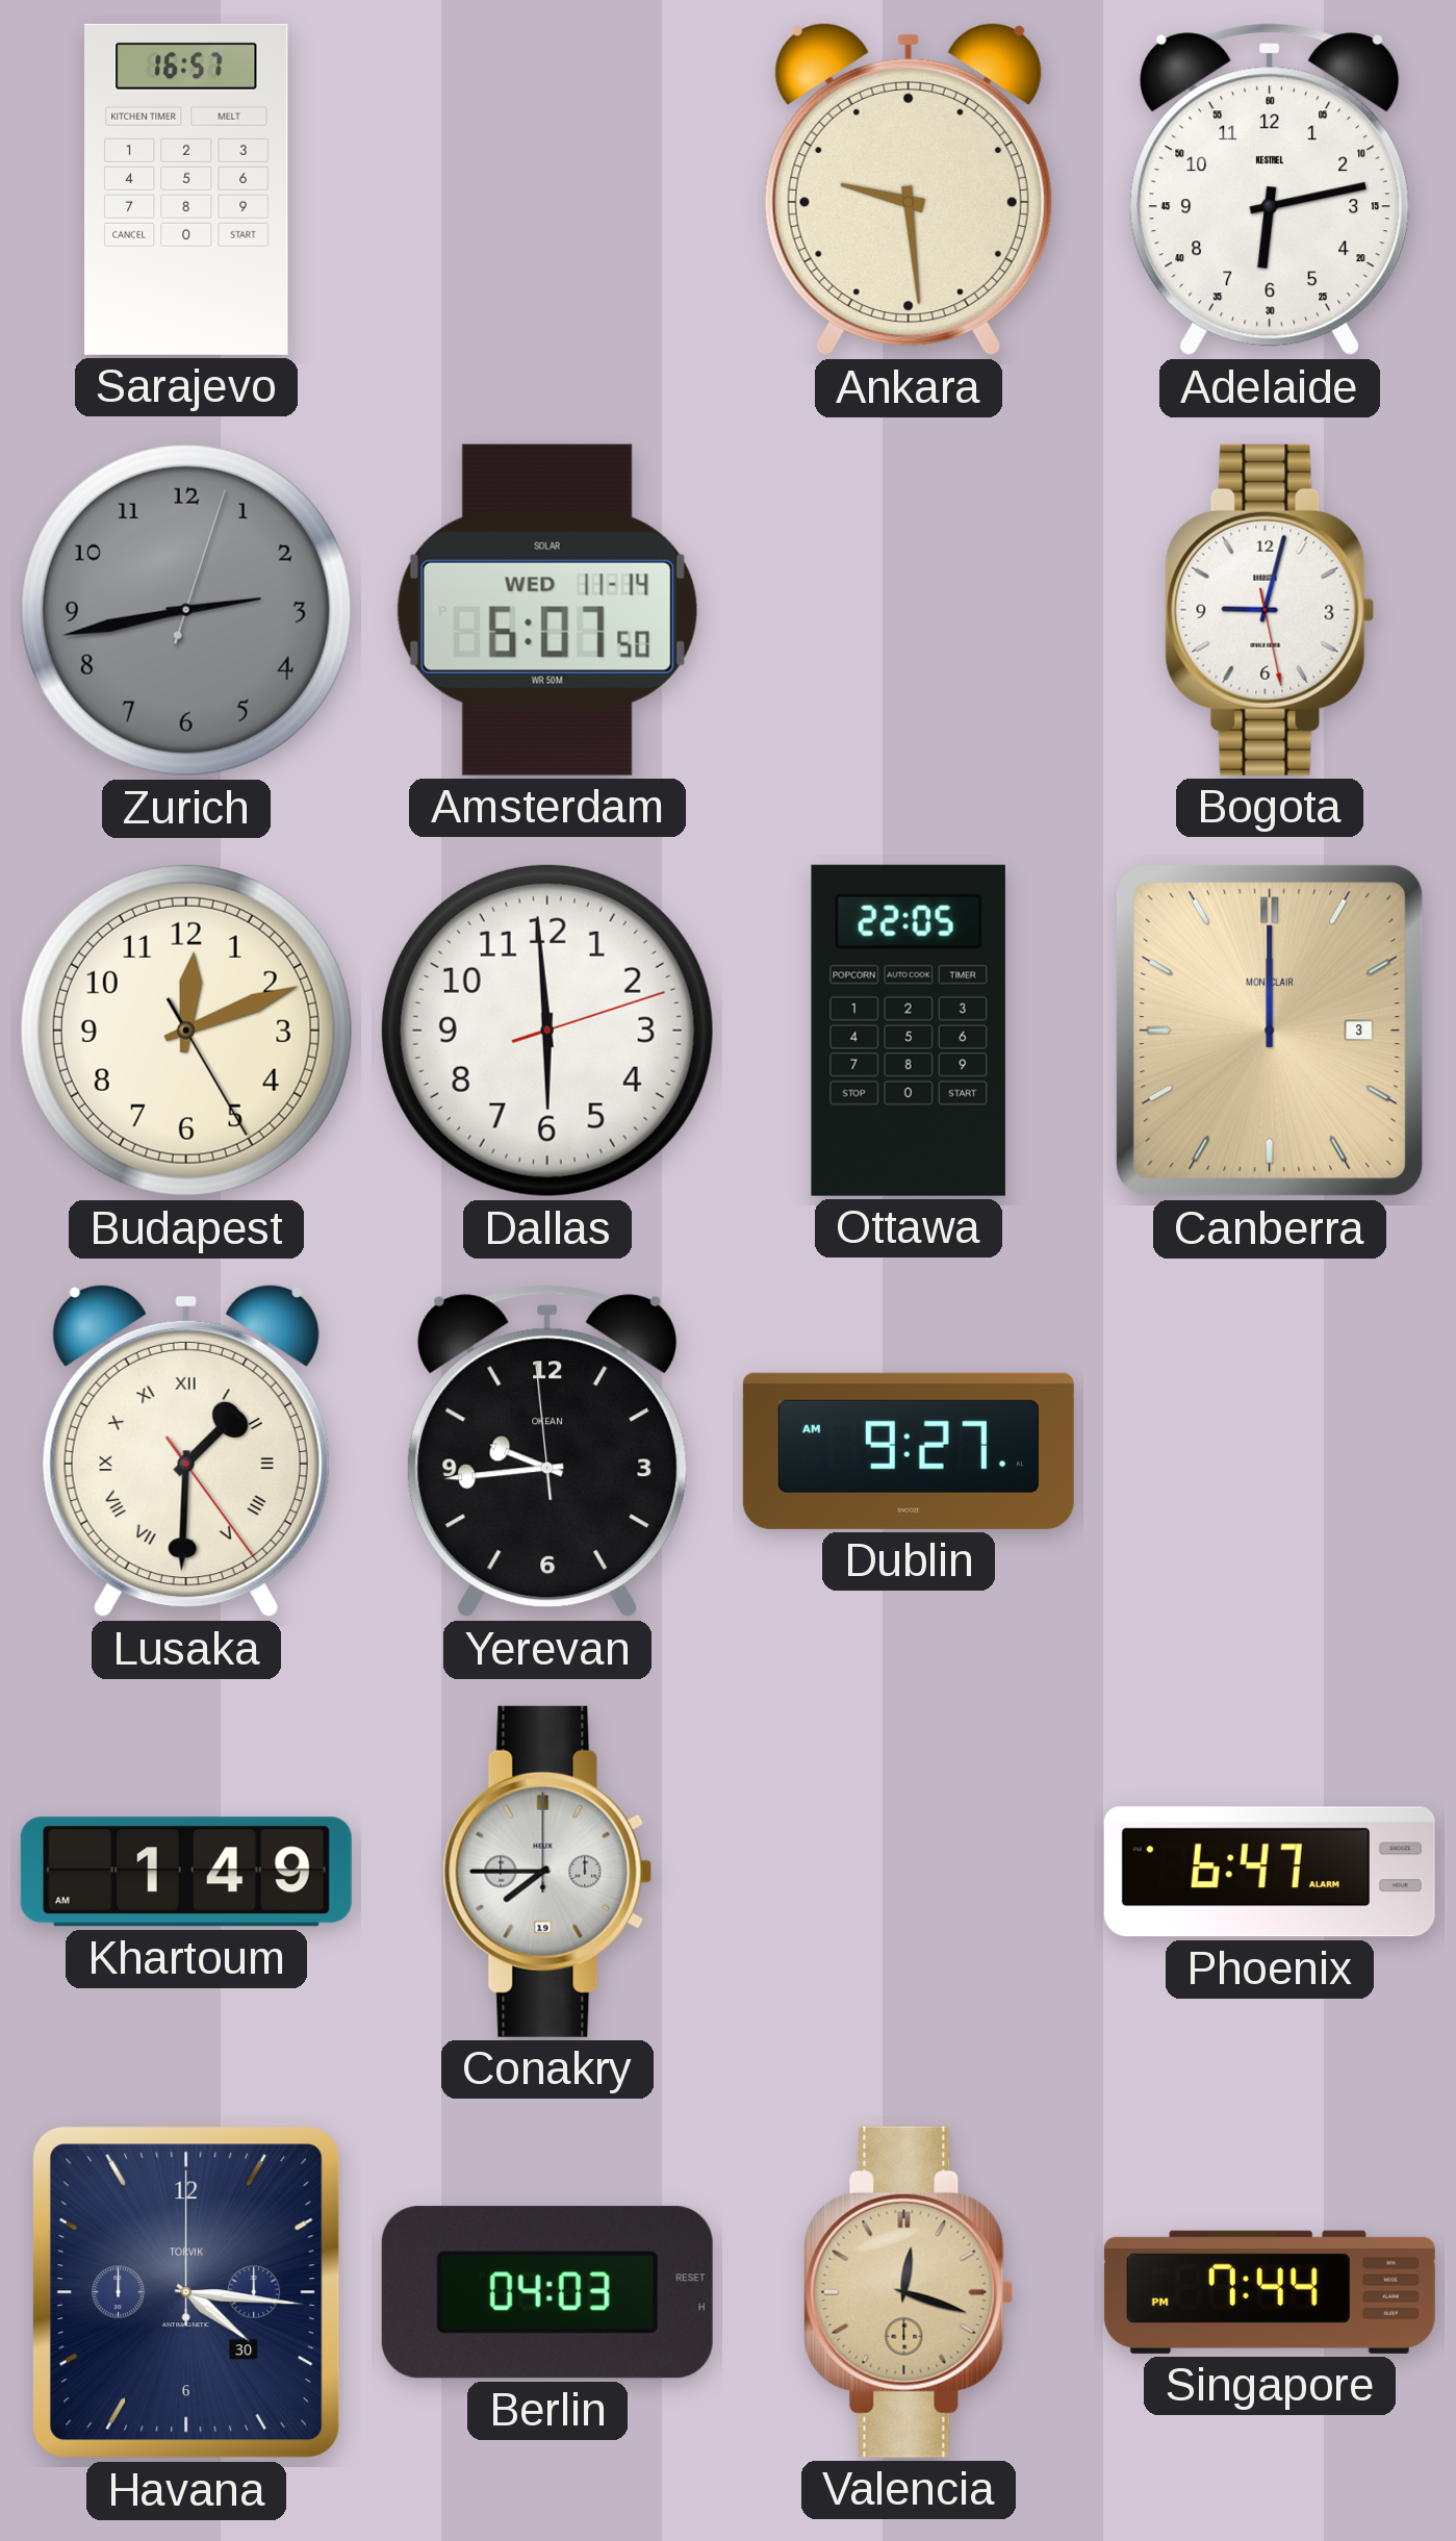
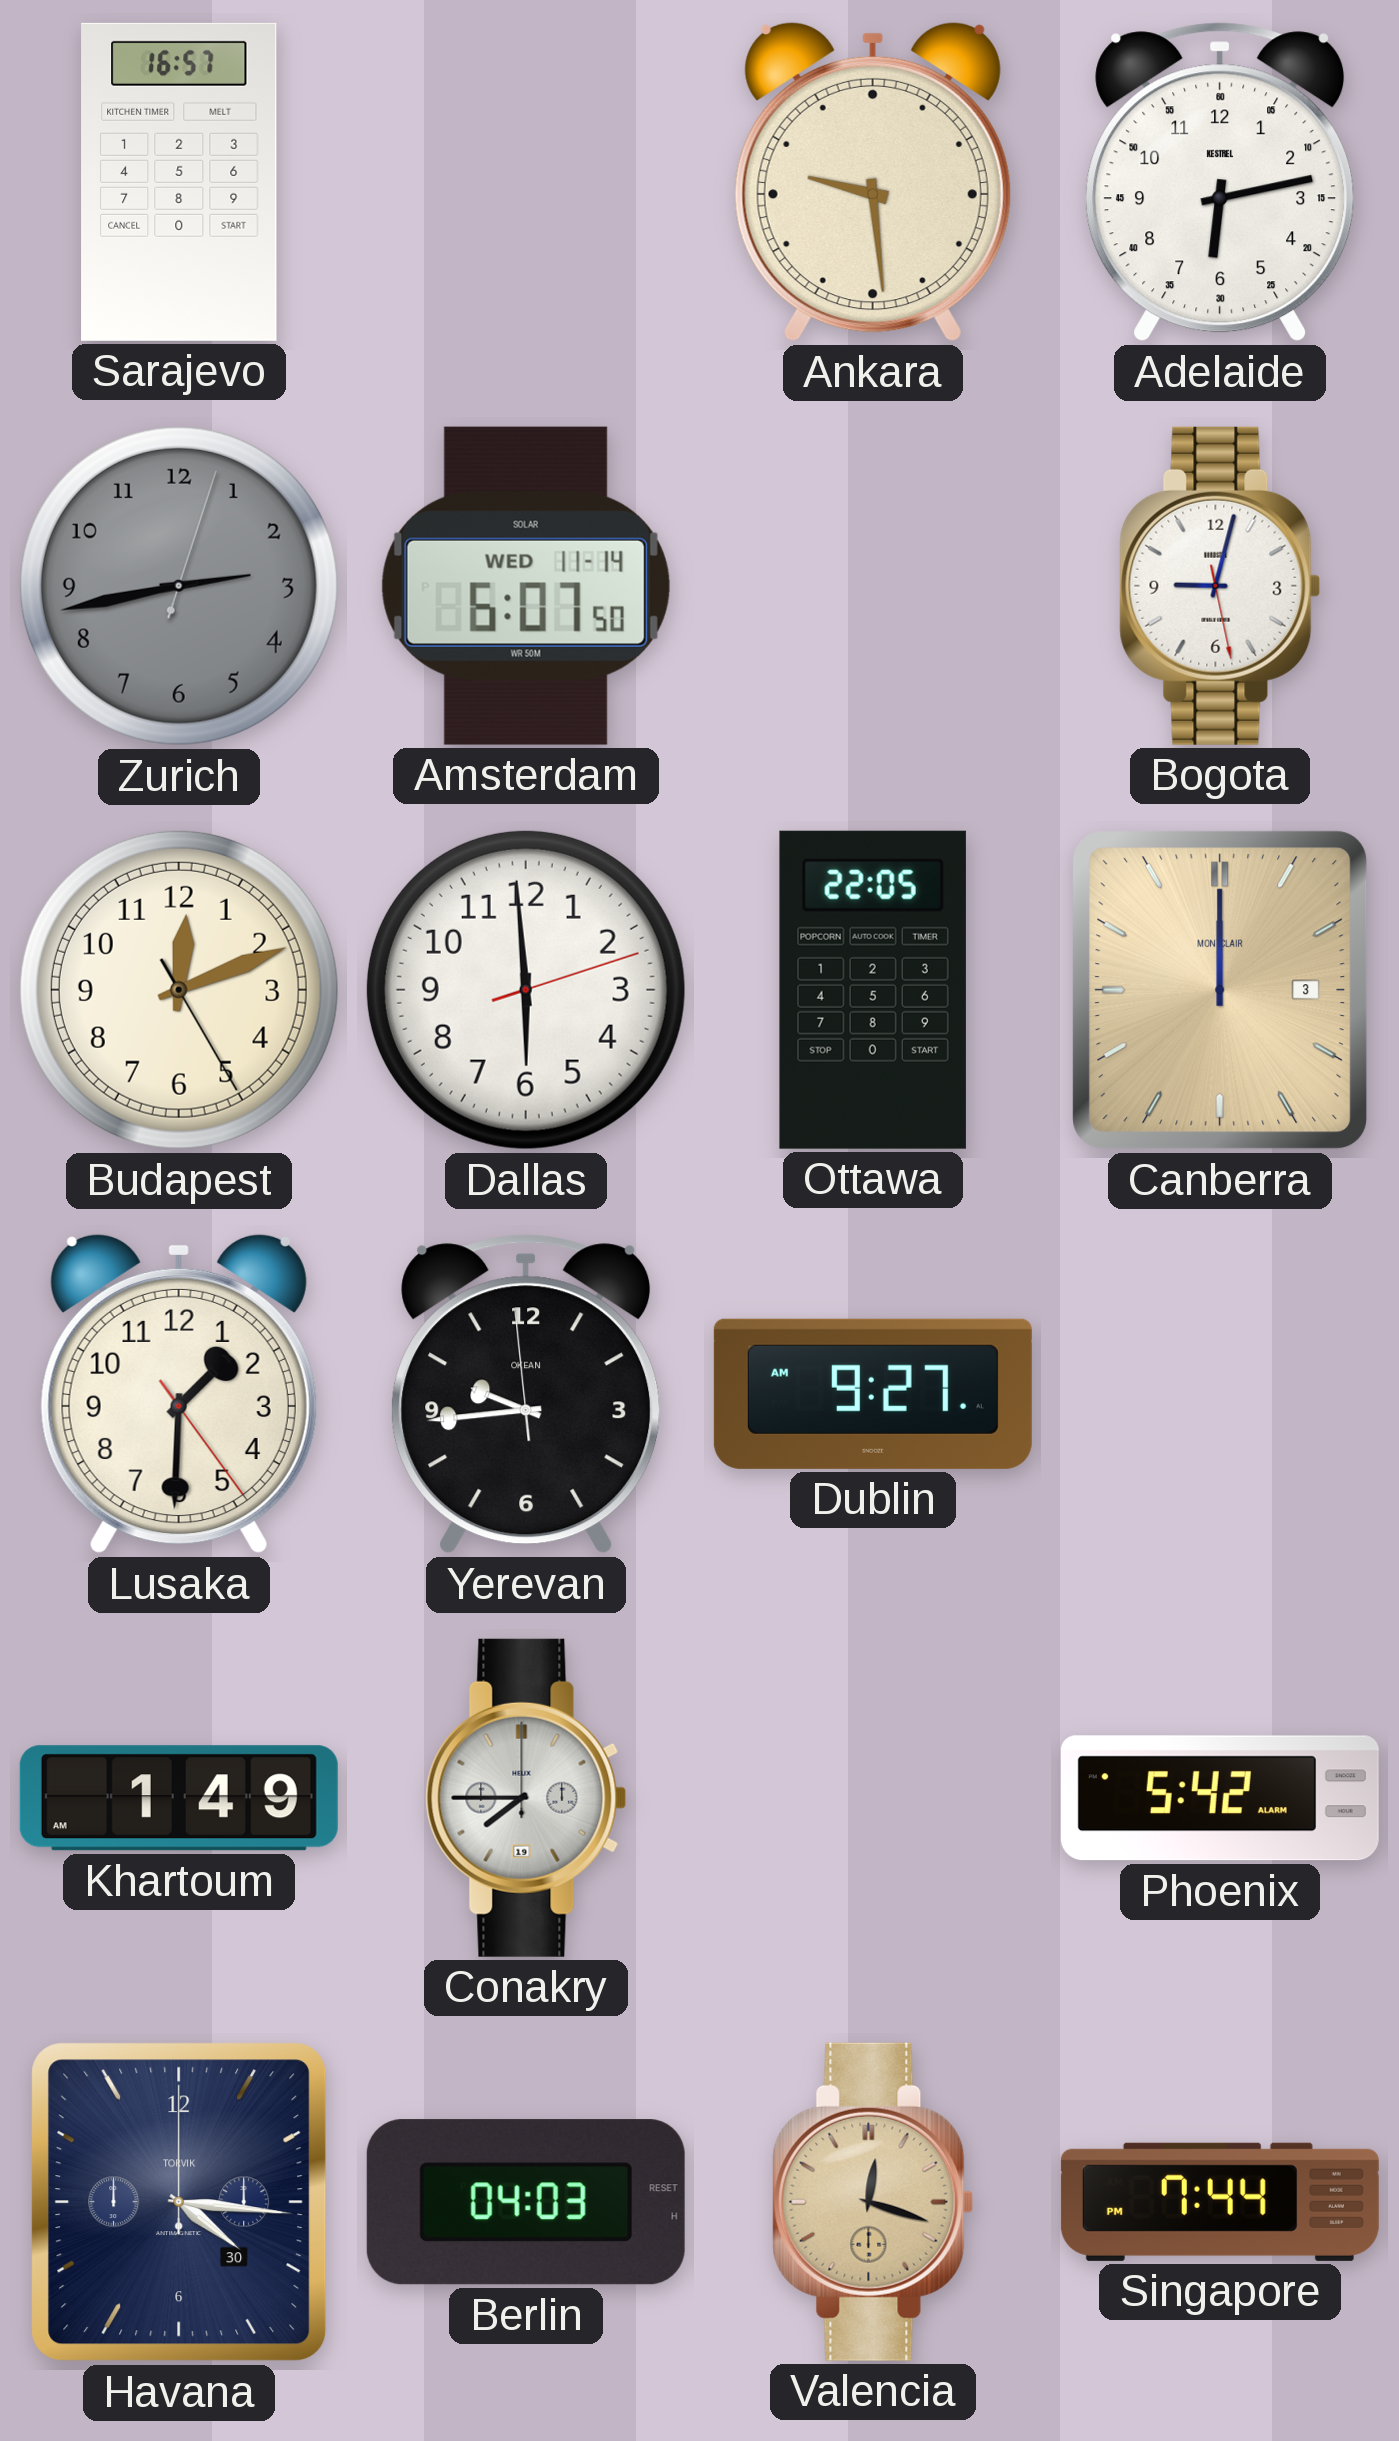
Lusaka numerals: Roman -> Arabic
Phoenix: 6:47 -> 5:42
